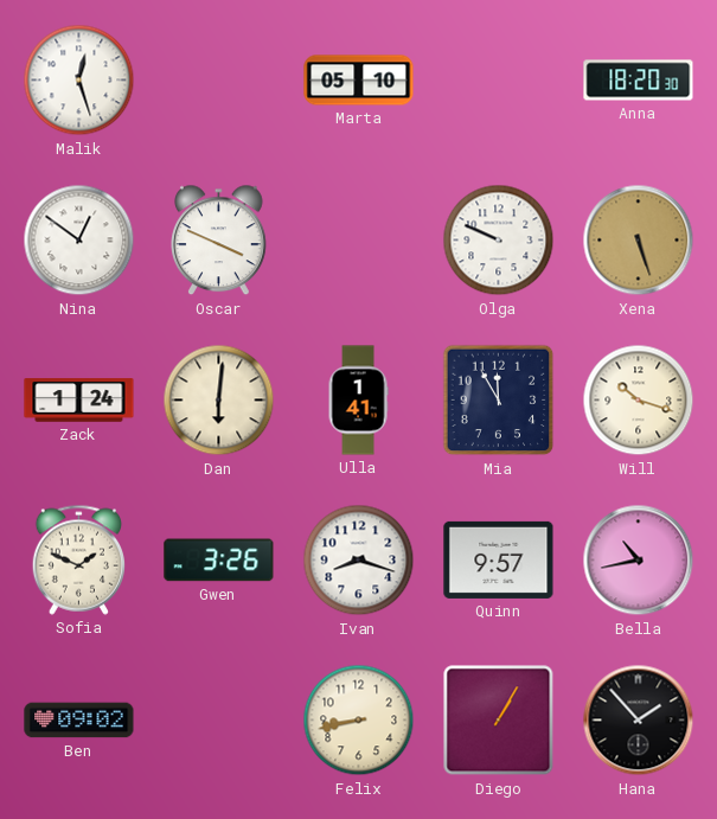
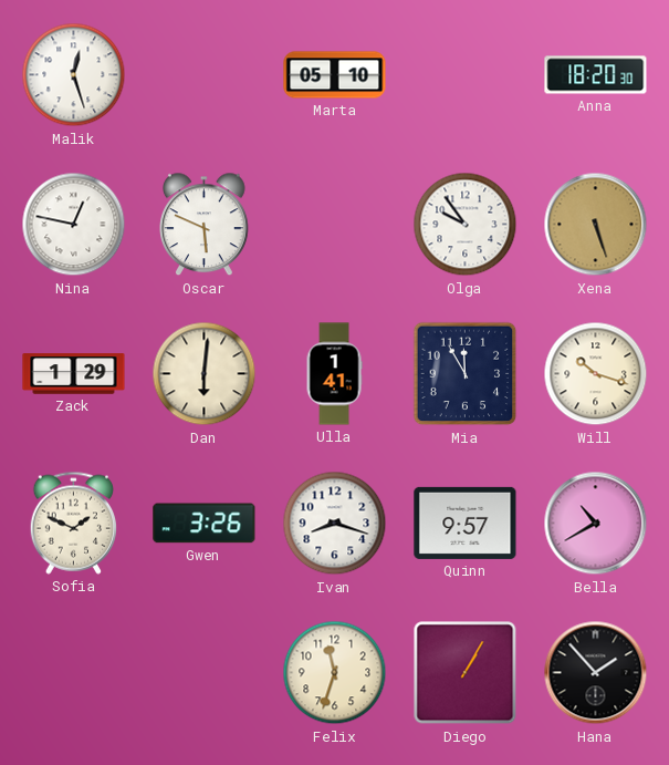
Nina: 12:51 -> 12:47
Oscar: 3:49 -> 5:49
Olga: 9:49 -> 9:54
Zack: 1:24 -> 1:29
Bella: 10:43 -> 10:40
Ben: 09:02 -> none
Felix: 8:43 -> 11:33
